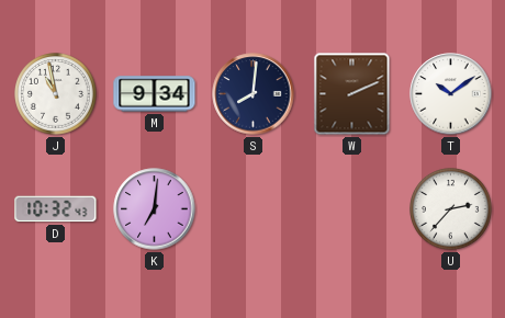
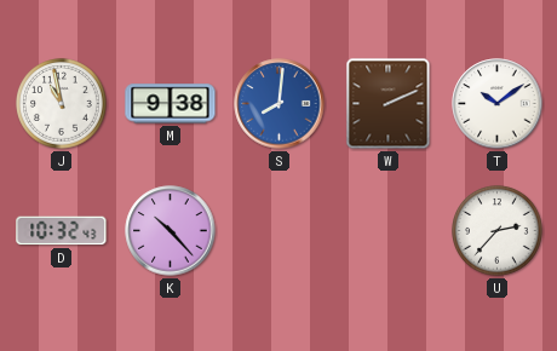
M: 9:34 -> 9:38
S dial: navy -> blue
K: 7:01 -> 10:23
